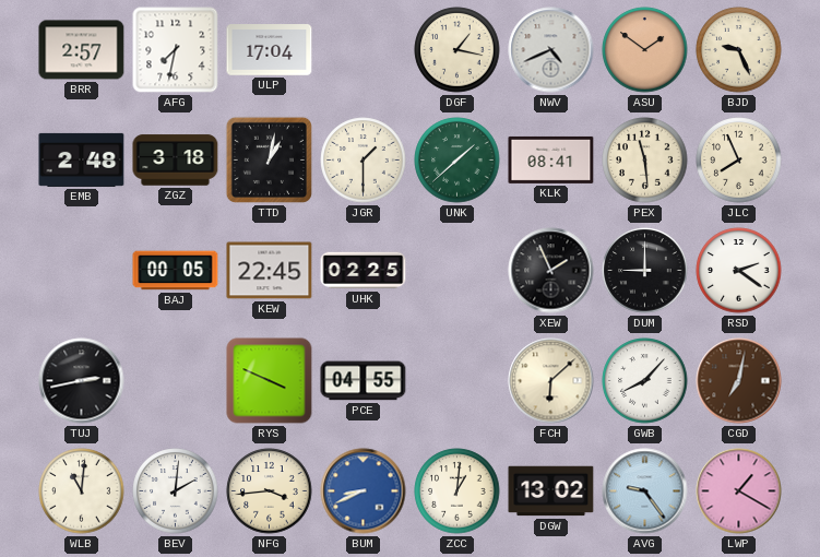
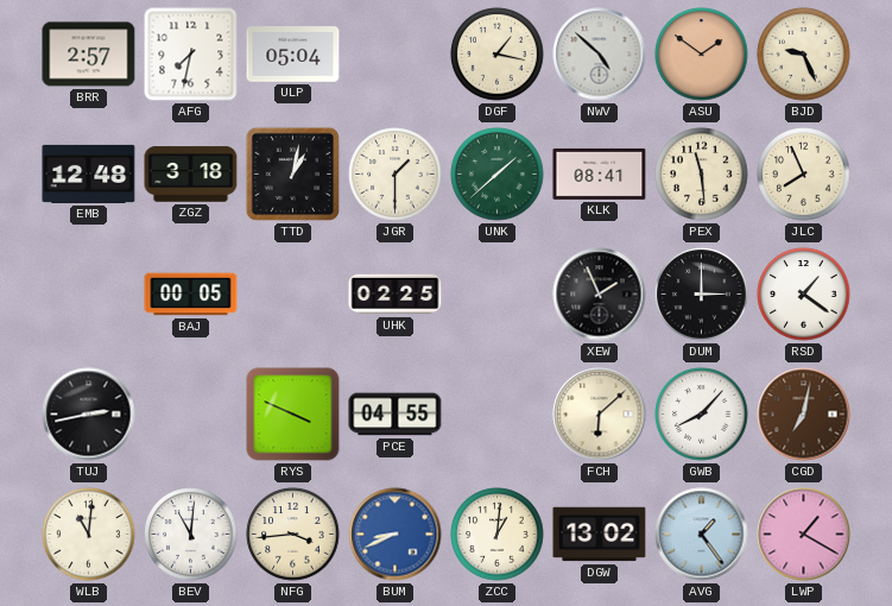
ULP: 17:04 -> 05:04
NWV: 4:41 -> 4:52
EMB: 2:48 -> 12:48
KEW: 22:45 -> none
DUM: 9:00 -> 3:00
RSD: 2:21 -> 1:21
BEV: 2:01 -> 11:01
AVG: 9:24 -> 1:24
